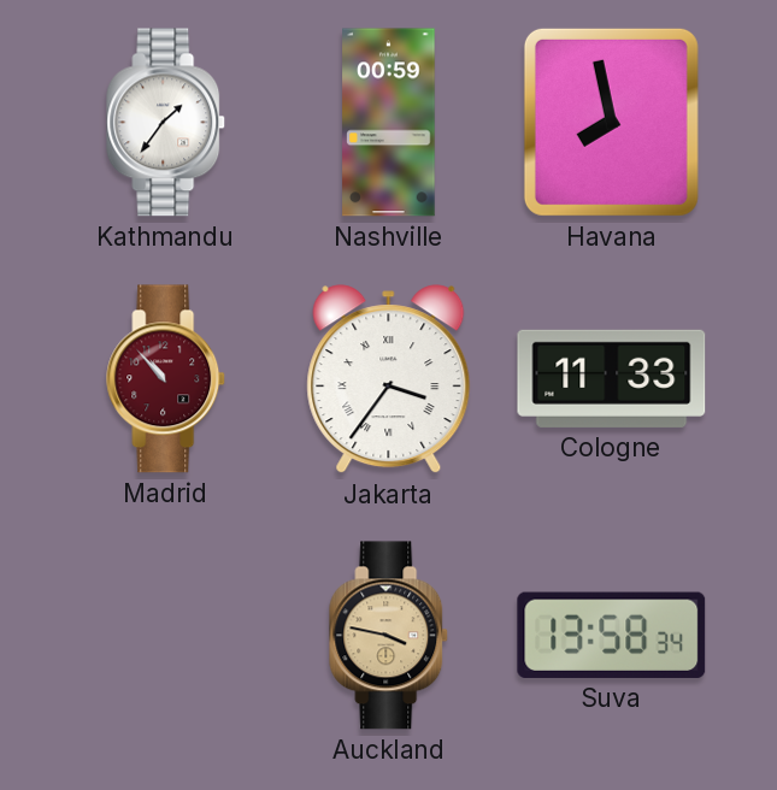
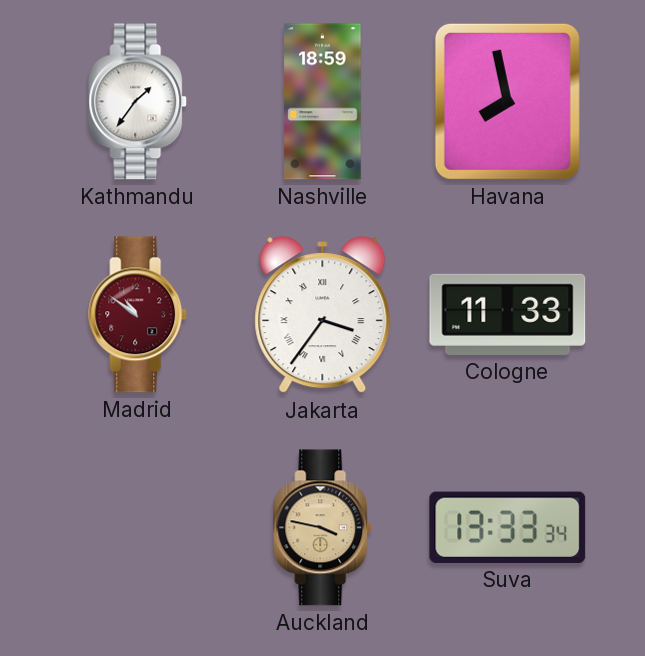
Nashville: 00:59 -> 18:59
Madrid: 10:53 -> 10:51
Suva: 13:58 -> 13:33
